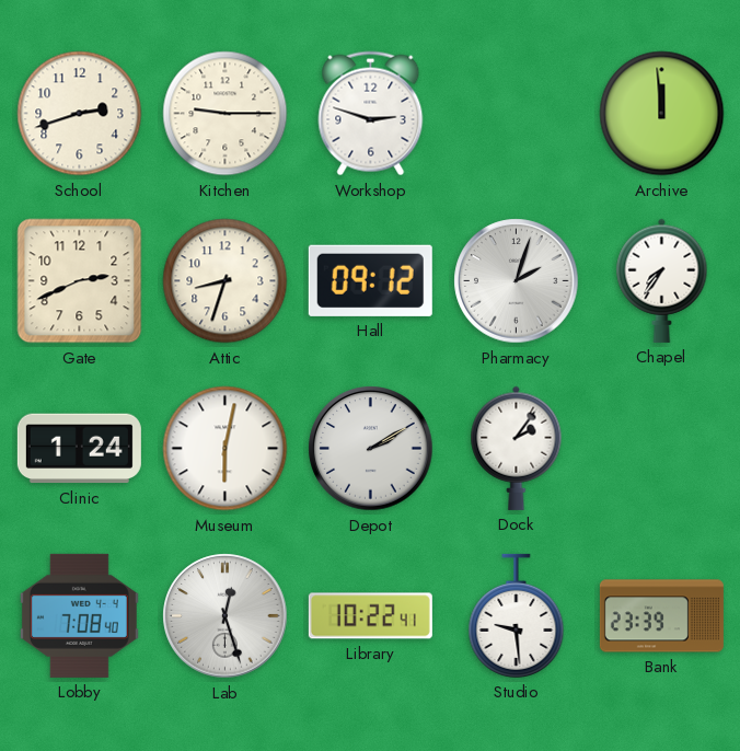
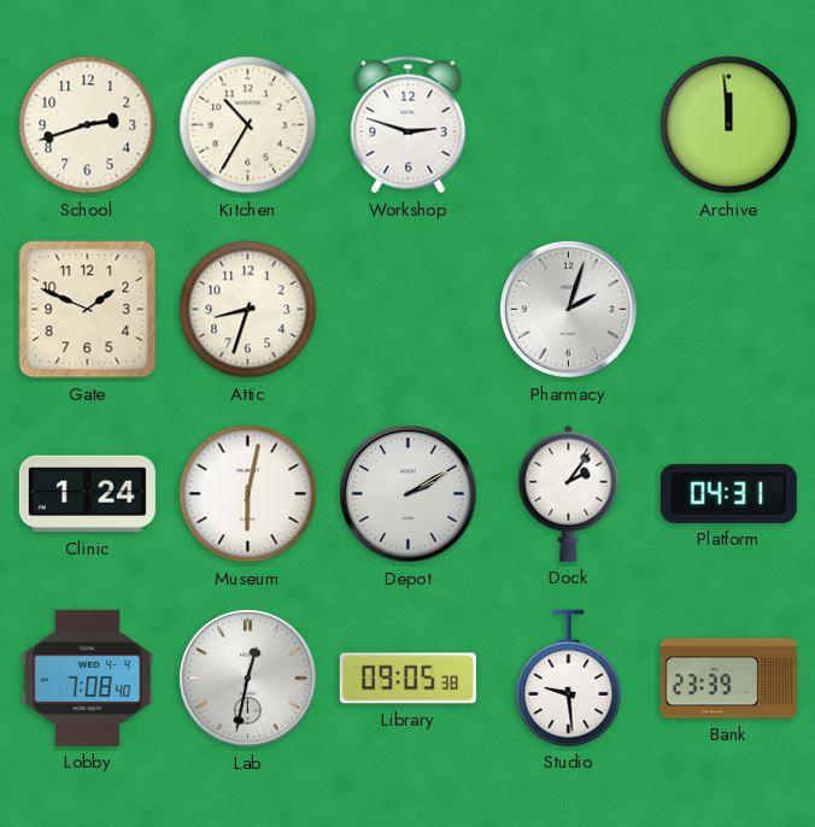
Kitchen: 9:15 -> 10:35
Gate: 2:41 -> 1:49
Hall: 09:12 -> none
Chapel: 7:36 -> none
Platform: none -> 04:31
Lab: 12:27 -> 12:32
Library: 10:22 -> 09:05
